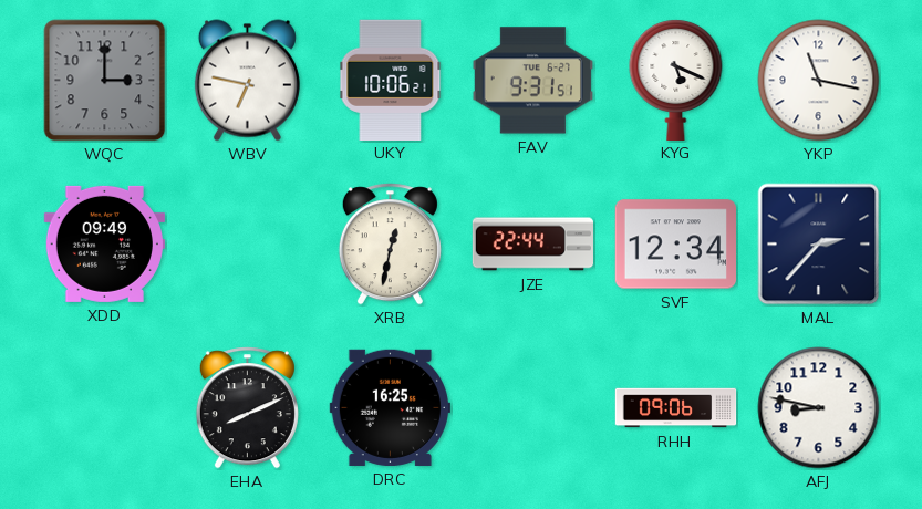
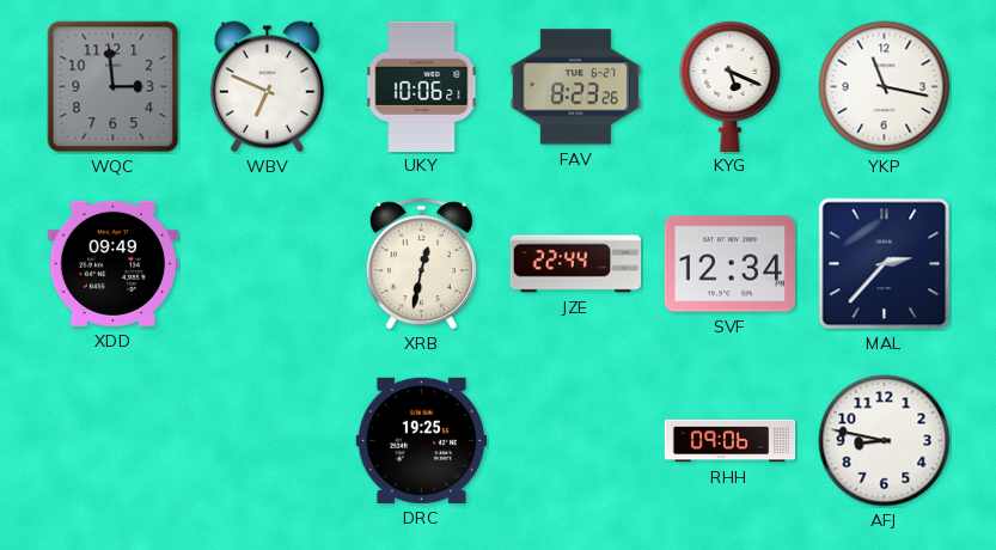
WQC: 3:00 -> 2:59
WBV: 6:47 -> 6:49
FAV: 9:31 -> 8:23
EHA: 8:11 -> none
DRC: 16:25 -> 19:25
